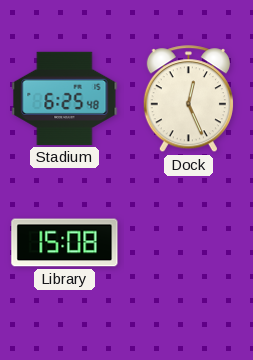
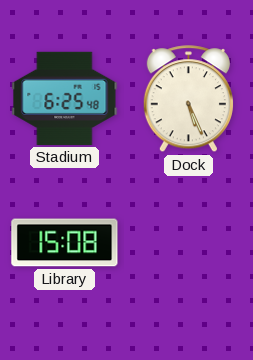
Dock: 12:26 -> 5:26
